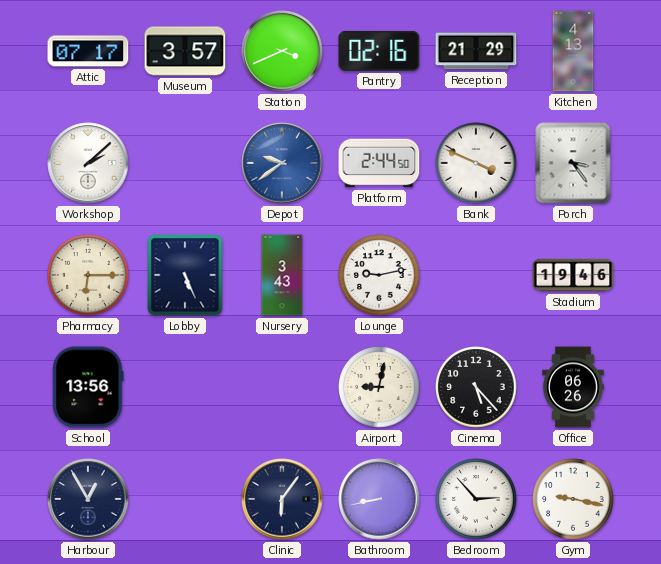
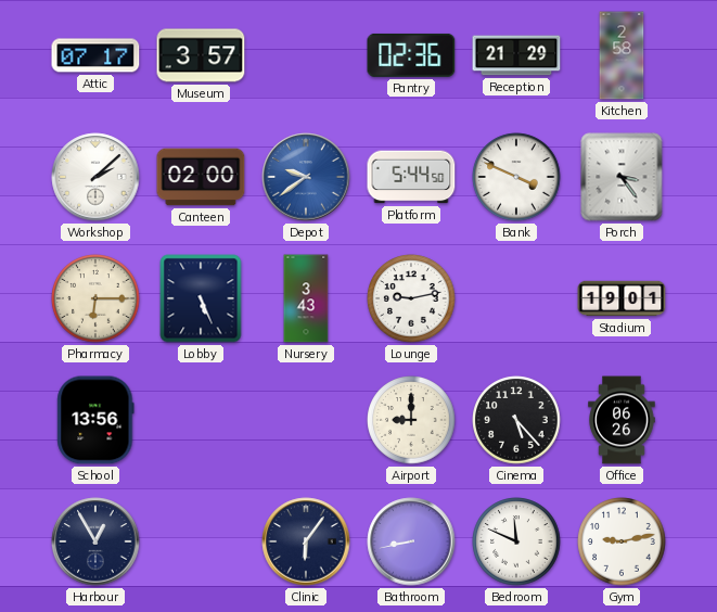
Station: 3:41 -> none
Pantry: 02:16 -> 02:36
Kitchen: 4:13 -> 2:58
Canteen: none -> 02:00
Platform: 2:44 -> 5:44
Stadium: 19:46 -> 19:01
Airport: 9:02 -> 9:00
Bedroom: 2:53 -> 11:49
Gym: 9:17 -> 9:13
